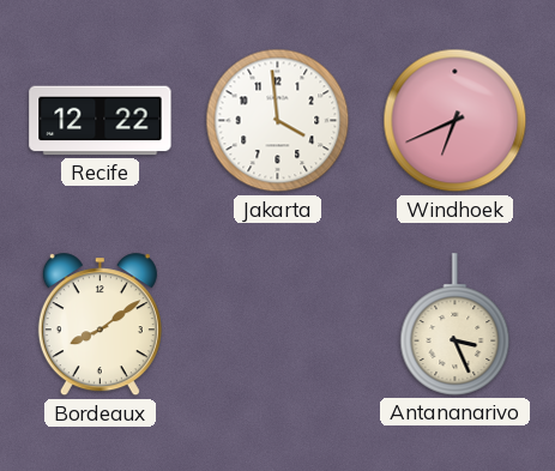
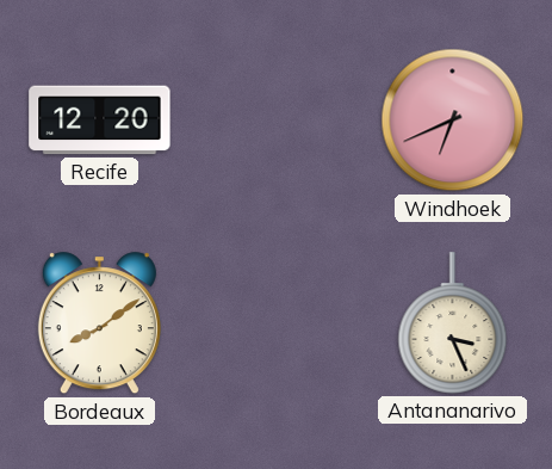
Recife: 12:22 -> 12:20
Jakarta: 3:59 -> none
